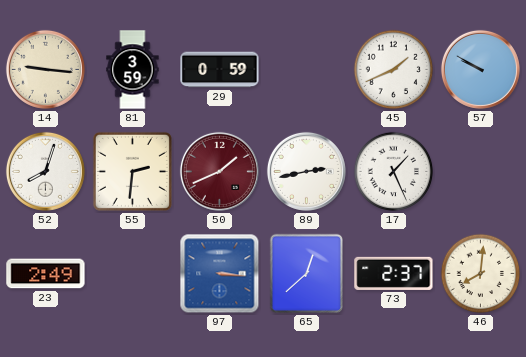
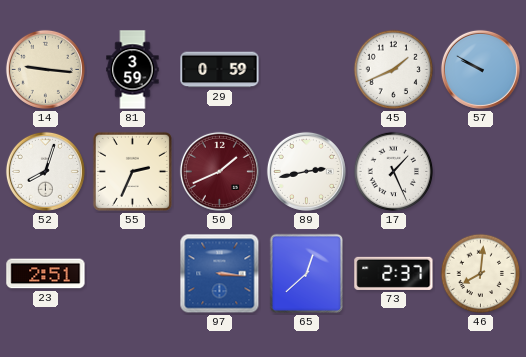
55: 2:31 -> 2:34
23: 2:49 -> 2:51
